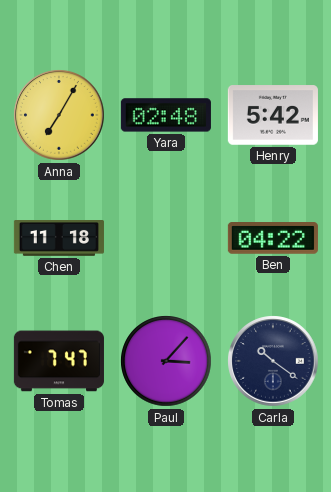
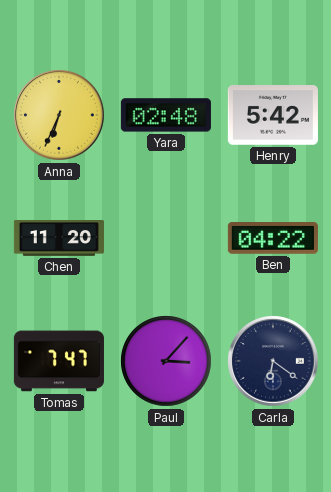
Anna: 7:05 -> 6:34
Chen: 11:18 -> 11:20
Carla: 10:21 -> 6:21
